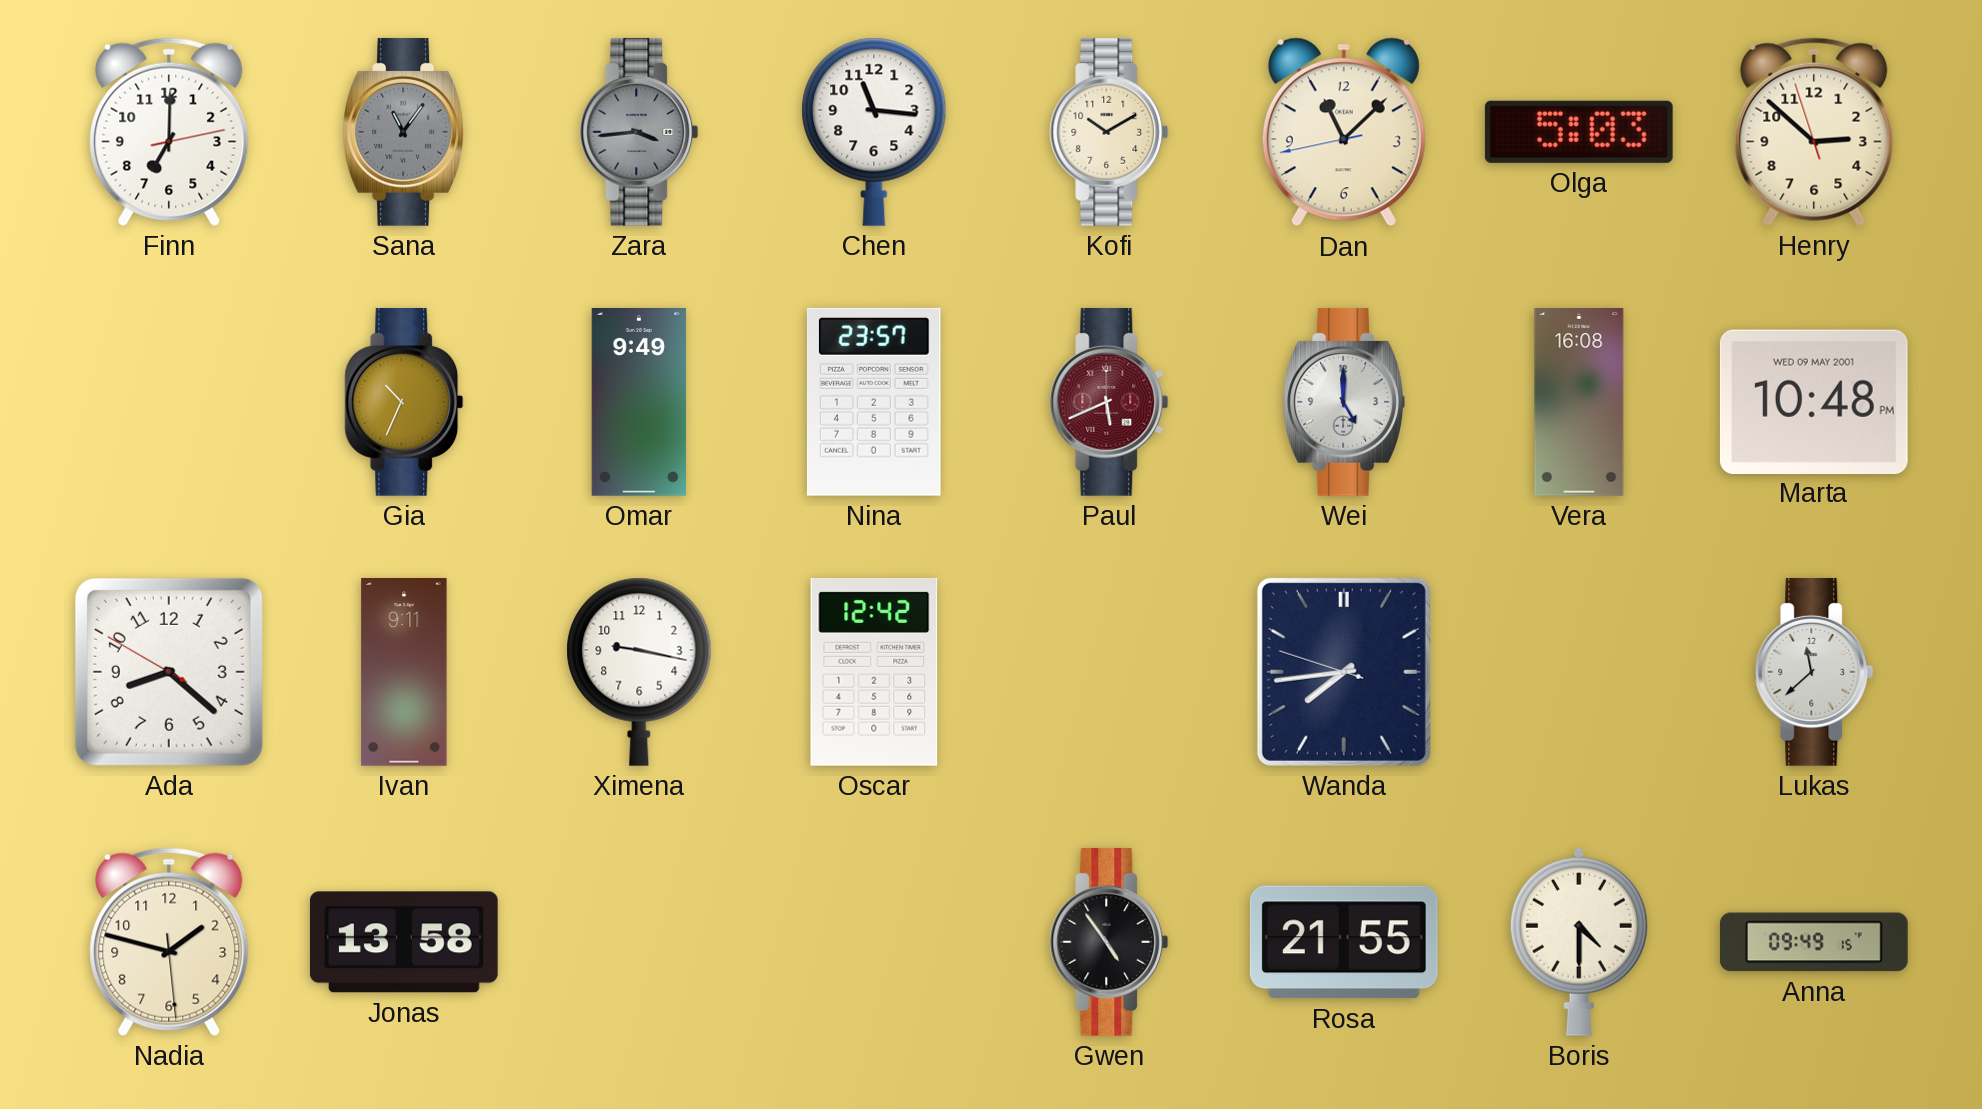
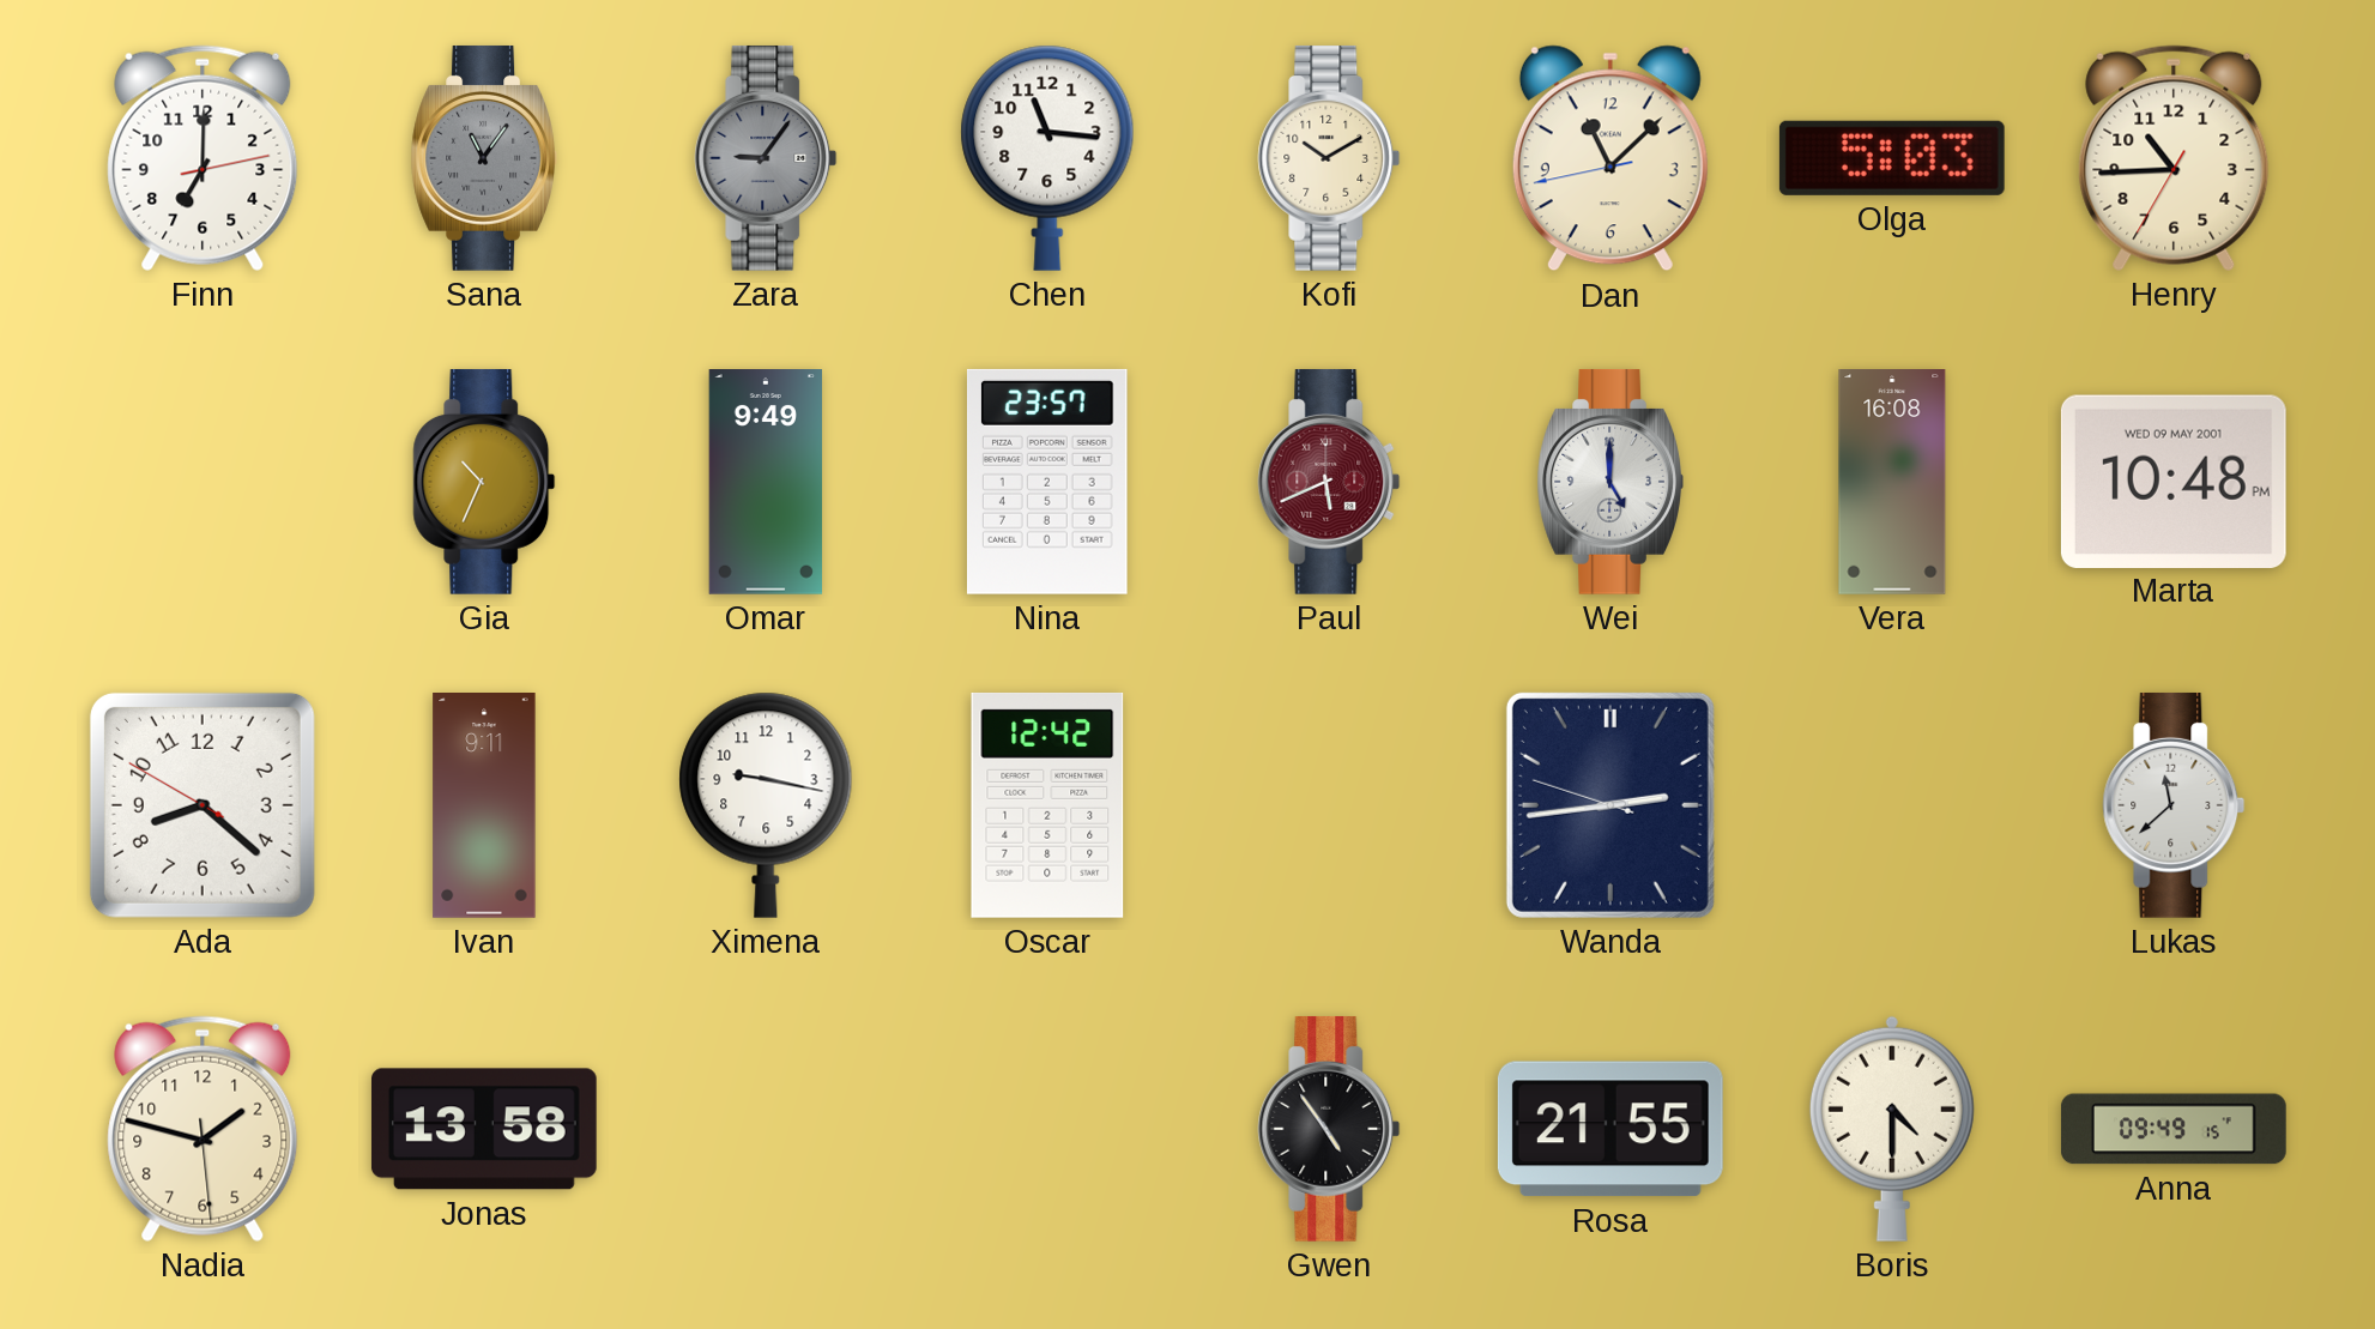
Zara: 3:44 -> 9:06
Henry: 2:51 -> 10:44
Wanda: 7:43 -> 2:43
